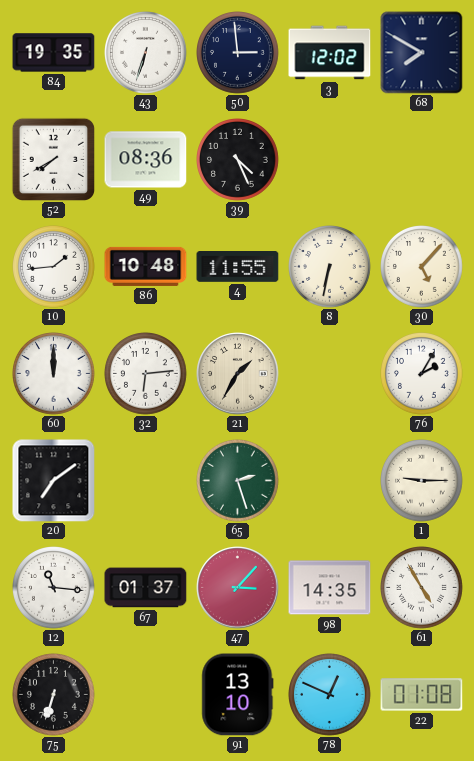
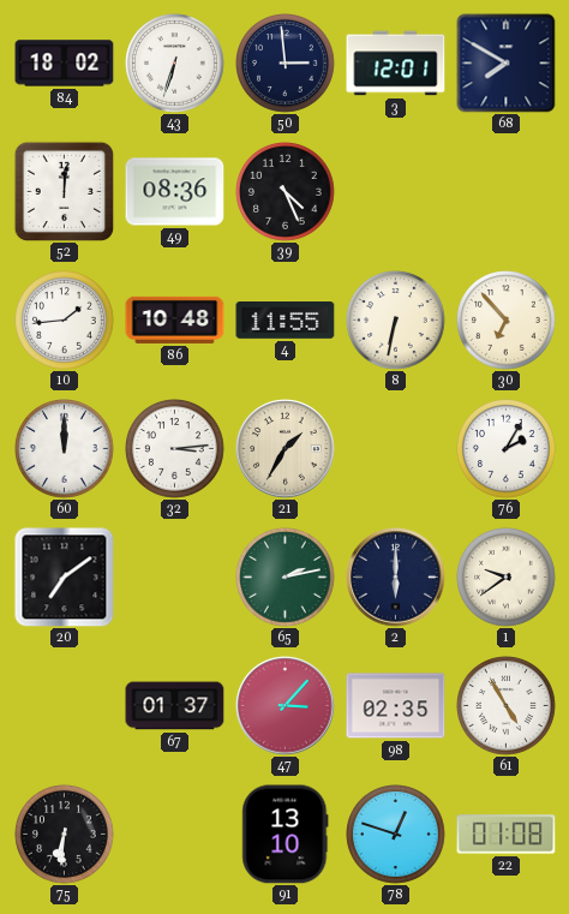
84: 19:35 -> 18:02
3: 12:02 -> 12:01
52: 7:40 -> 12:01
30: 5:07 -> 6:53
32: 6:14 -> 3:14
65: 2:27 -> 2:13
2: none -> 6:00
1: 9:15 -> 9:39
12: 11:16 -> none
98: 14:35 -> 02:35
75: 6:33 -> 6:31
78: 12:49 -> 12:48
